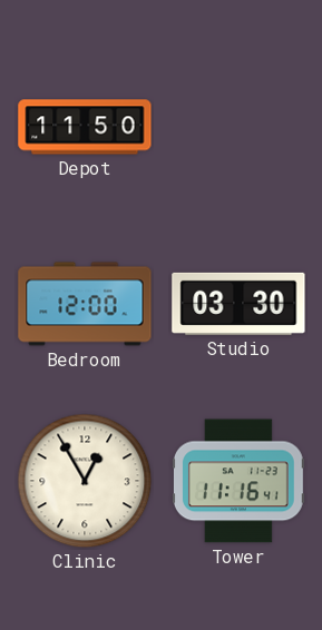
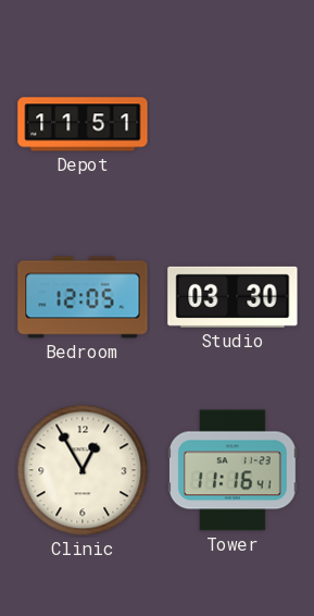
Depot: 11:50 -> 11:51
Bedroom: 12:00 -> 12:05
